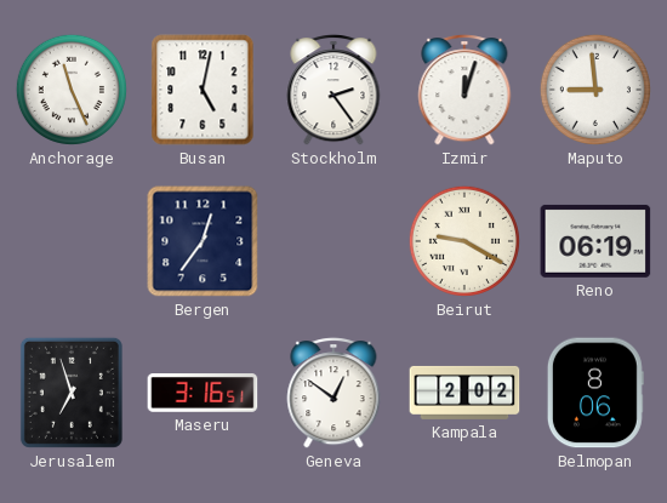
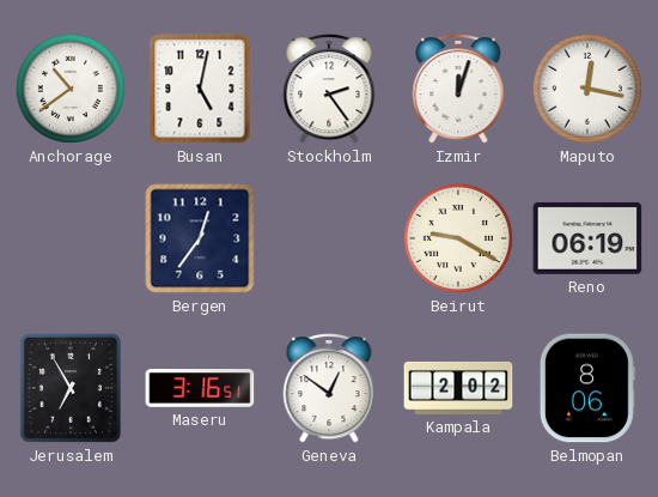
Anchorage: 11:26 -> 10:39
Maputo: 8:59 -> 12:17
Jerusalem: 6:57 -> 6:55
